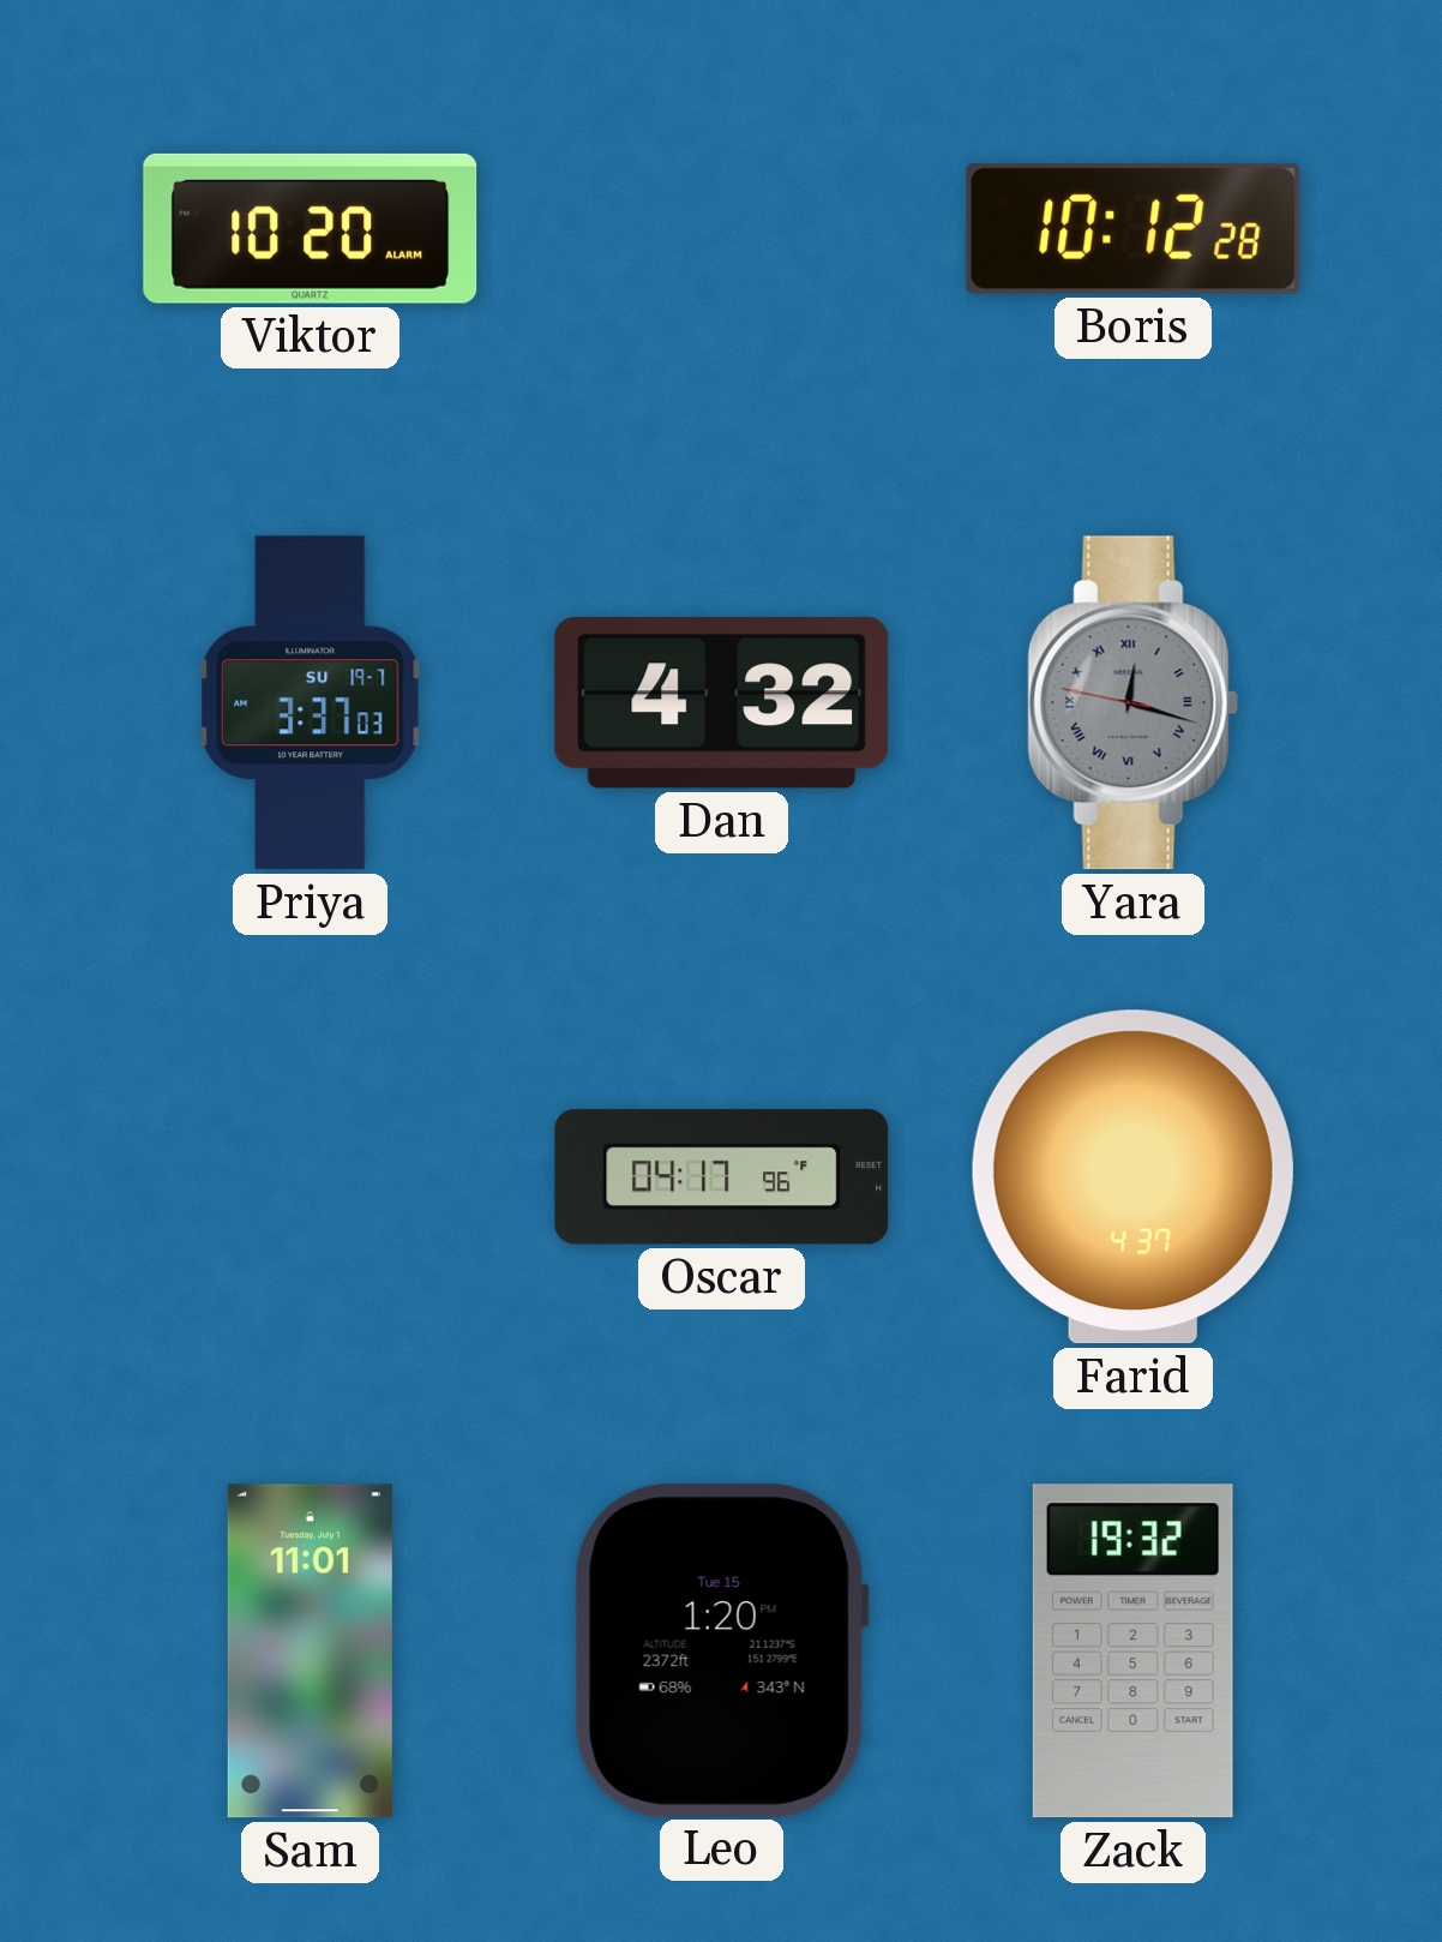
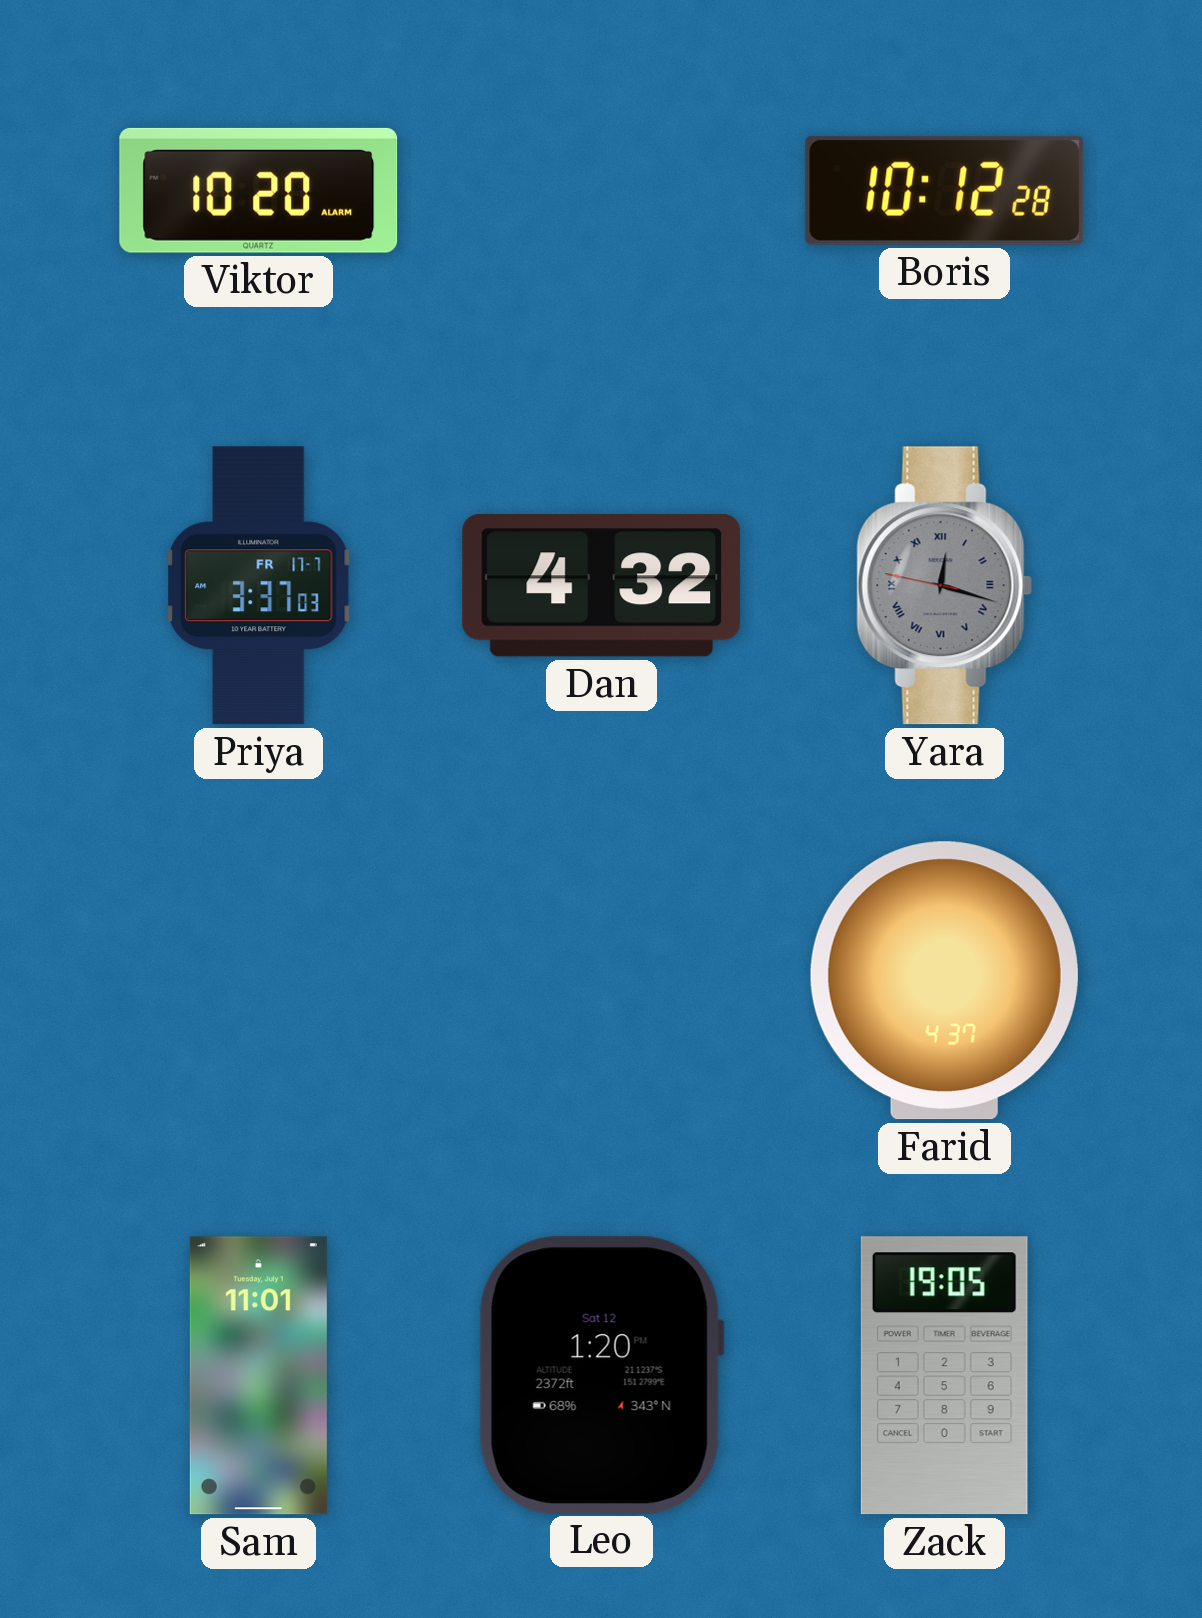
Priya date: SU 19-7 -> FR 17-7
Oscar: 04:17 -> none
Leo date: Tue 15 -> Sat 12
Zack: 19:32 -> 19:05
